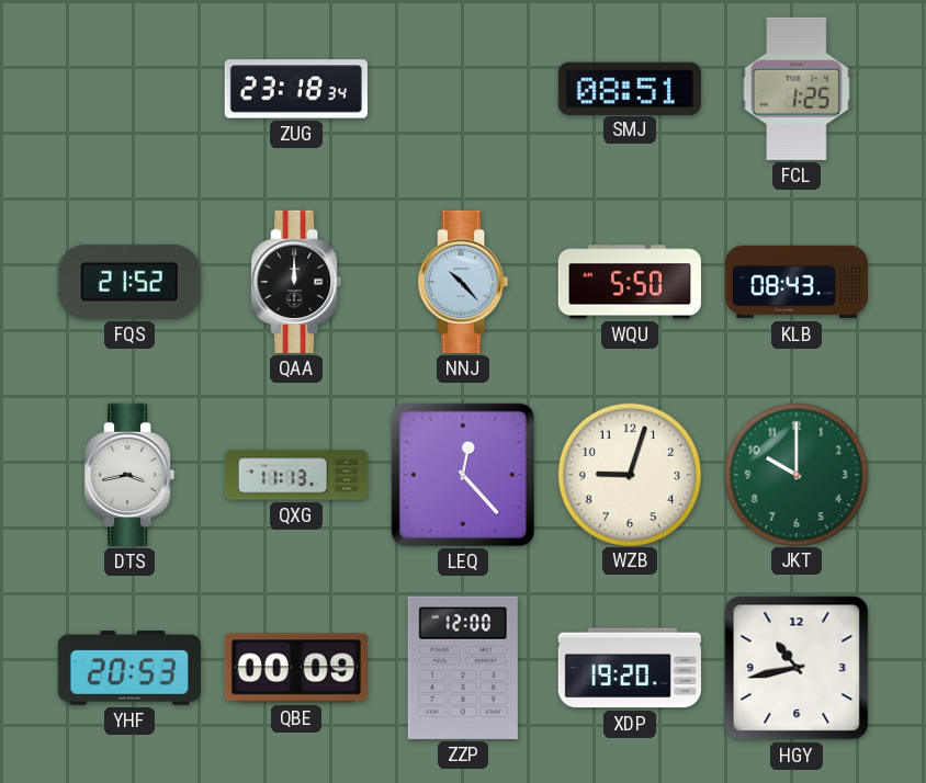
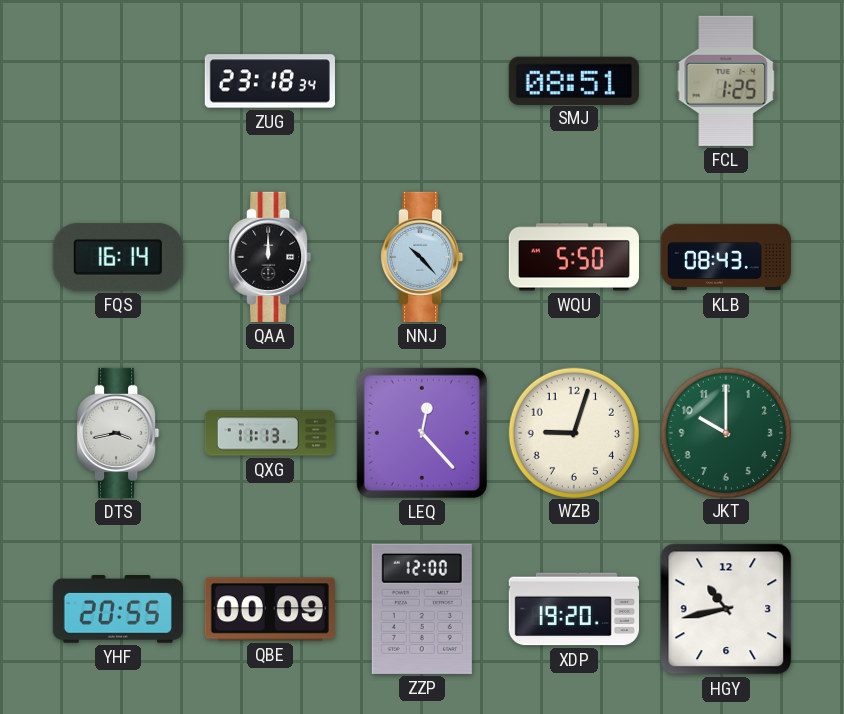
FQS: 21:52 -> 16:14
YHF: 20:53 -> 20:55
